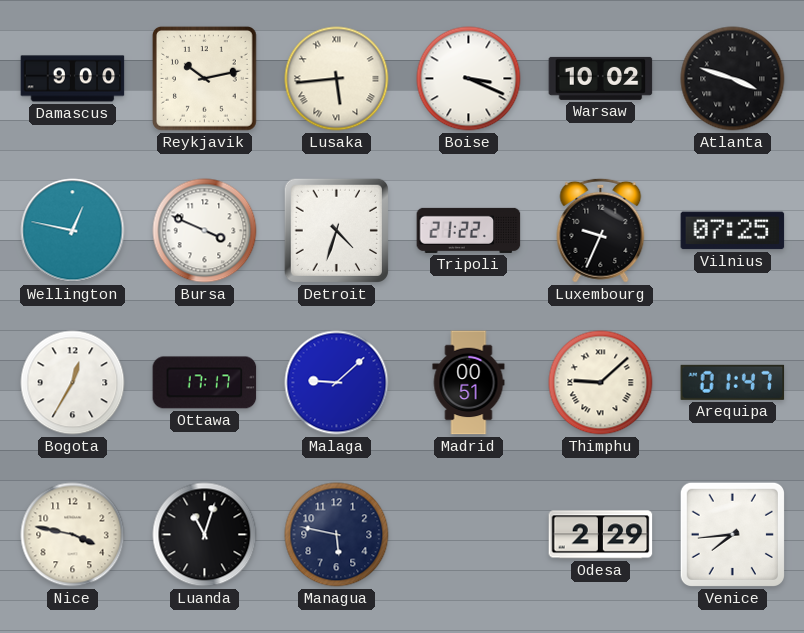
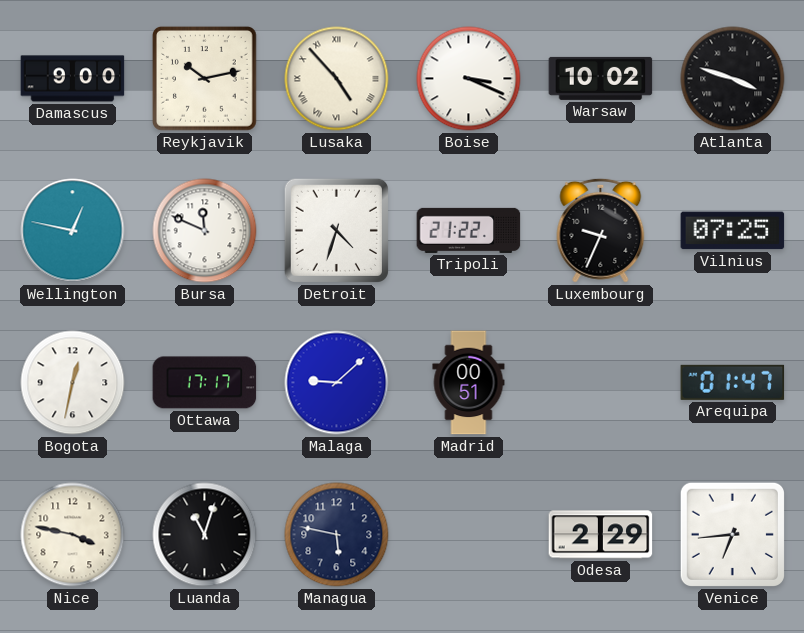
Lusaka: 5:44 -> 4:53
Bursa: 3:49 -> 11:49
Bogota: 12:35 -> 12:32
Thimphu: 9:08 -> none
Venice: 7:44 -> 6:44
